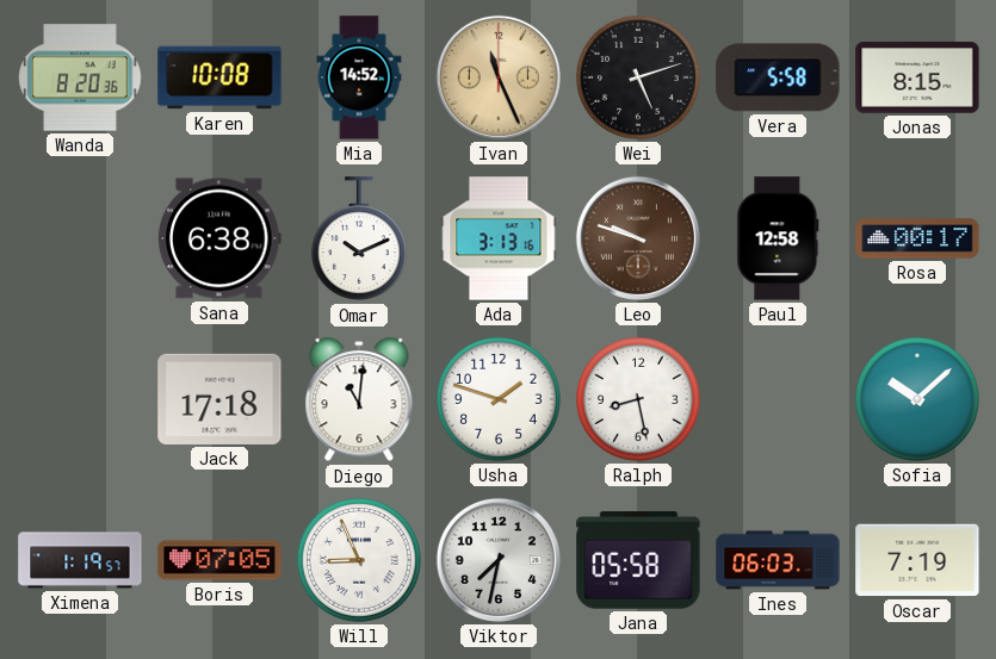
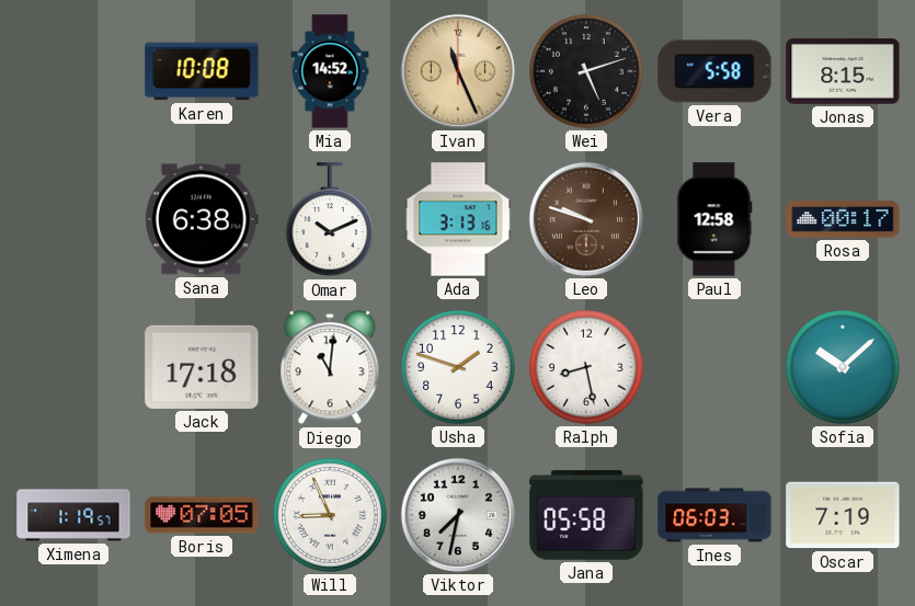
Wanda: 8:20 -> none
